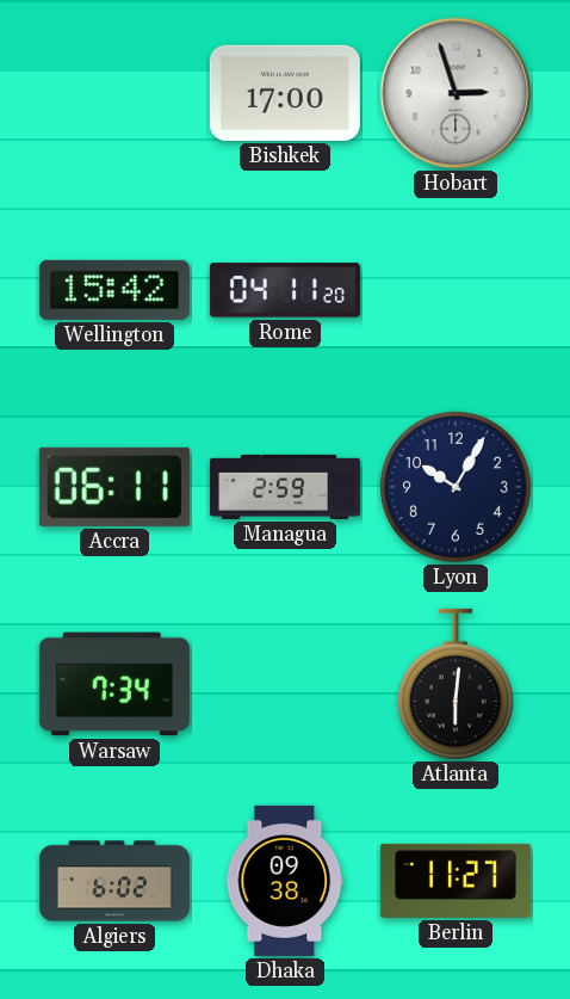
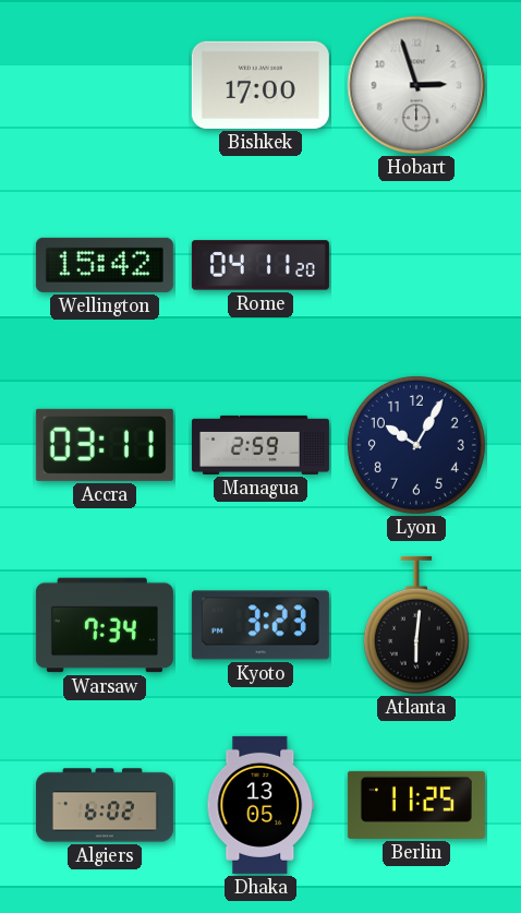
Accra: 06:11 -> 03:11
Kyoto: none -> 3:23
Dhaka: 09:38 -> 13:05
Berlin: 11:27 -> 11:25
